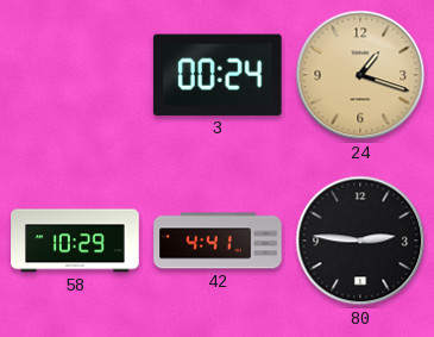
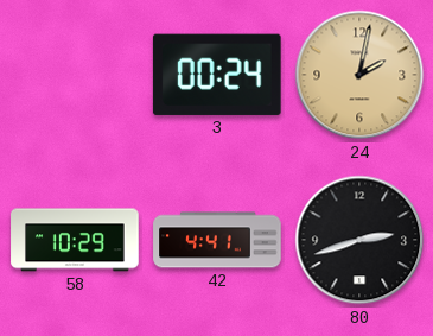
24: 1:18 -> 2:02
80: 2:46 -> 2:42
